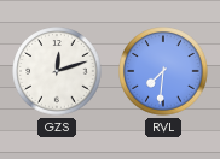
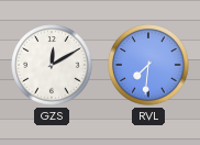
GZS: 12:12 -> 12:10
